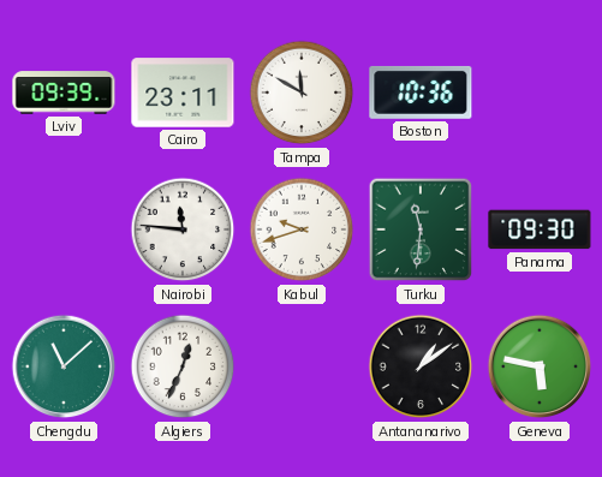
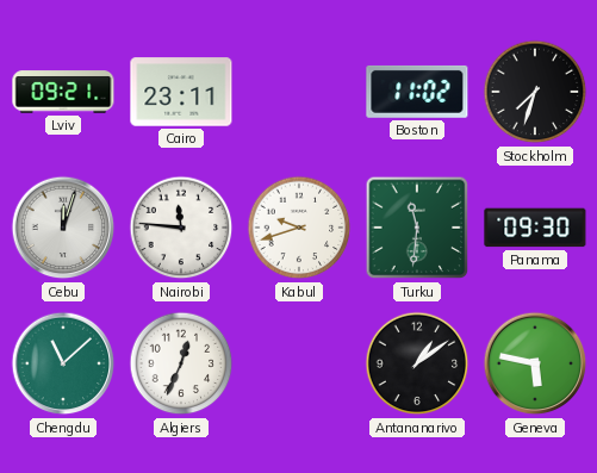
Lviv: 09:39 -> 09:21
Tampa: 11:50 -> none
Boston: 10:36 -> 11:02
Stockholm: none -> 7:33
Cebu: none -> 12:03
